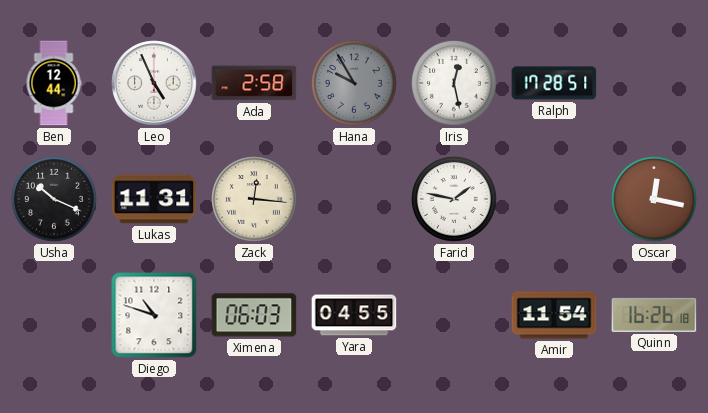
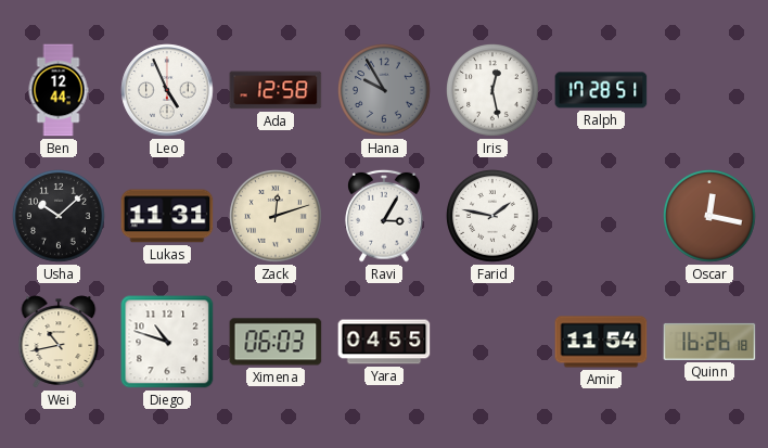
Ada: 2:58 -> 12:58
Usha: 10:19 -> 10:08
Zack: 12:16 -> 12:12
Ravi: none -> 3:05
Wei: none -> 10:43
